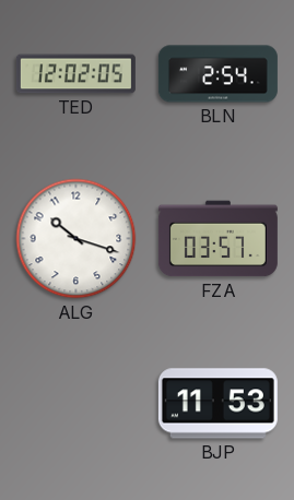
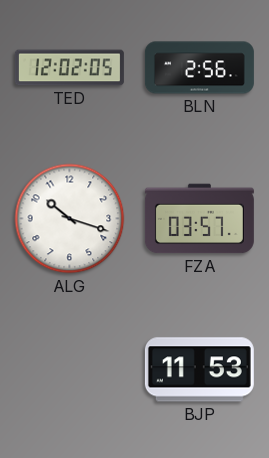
BLN: 2:54 -> 2:56
